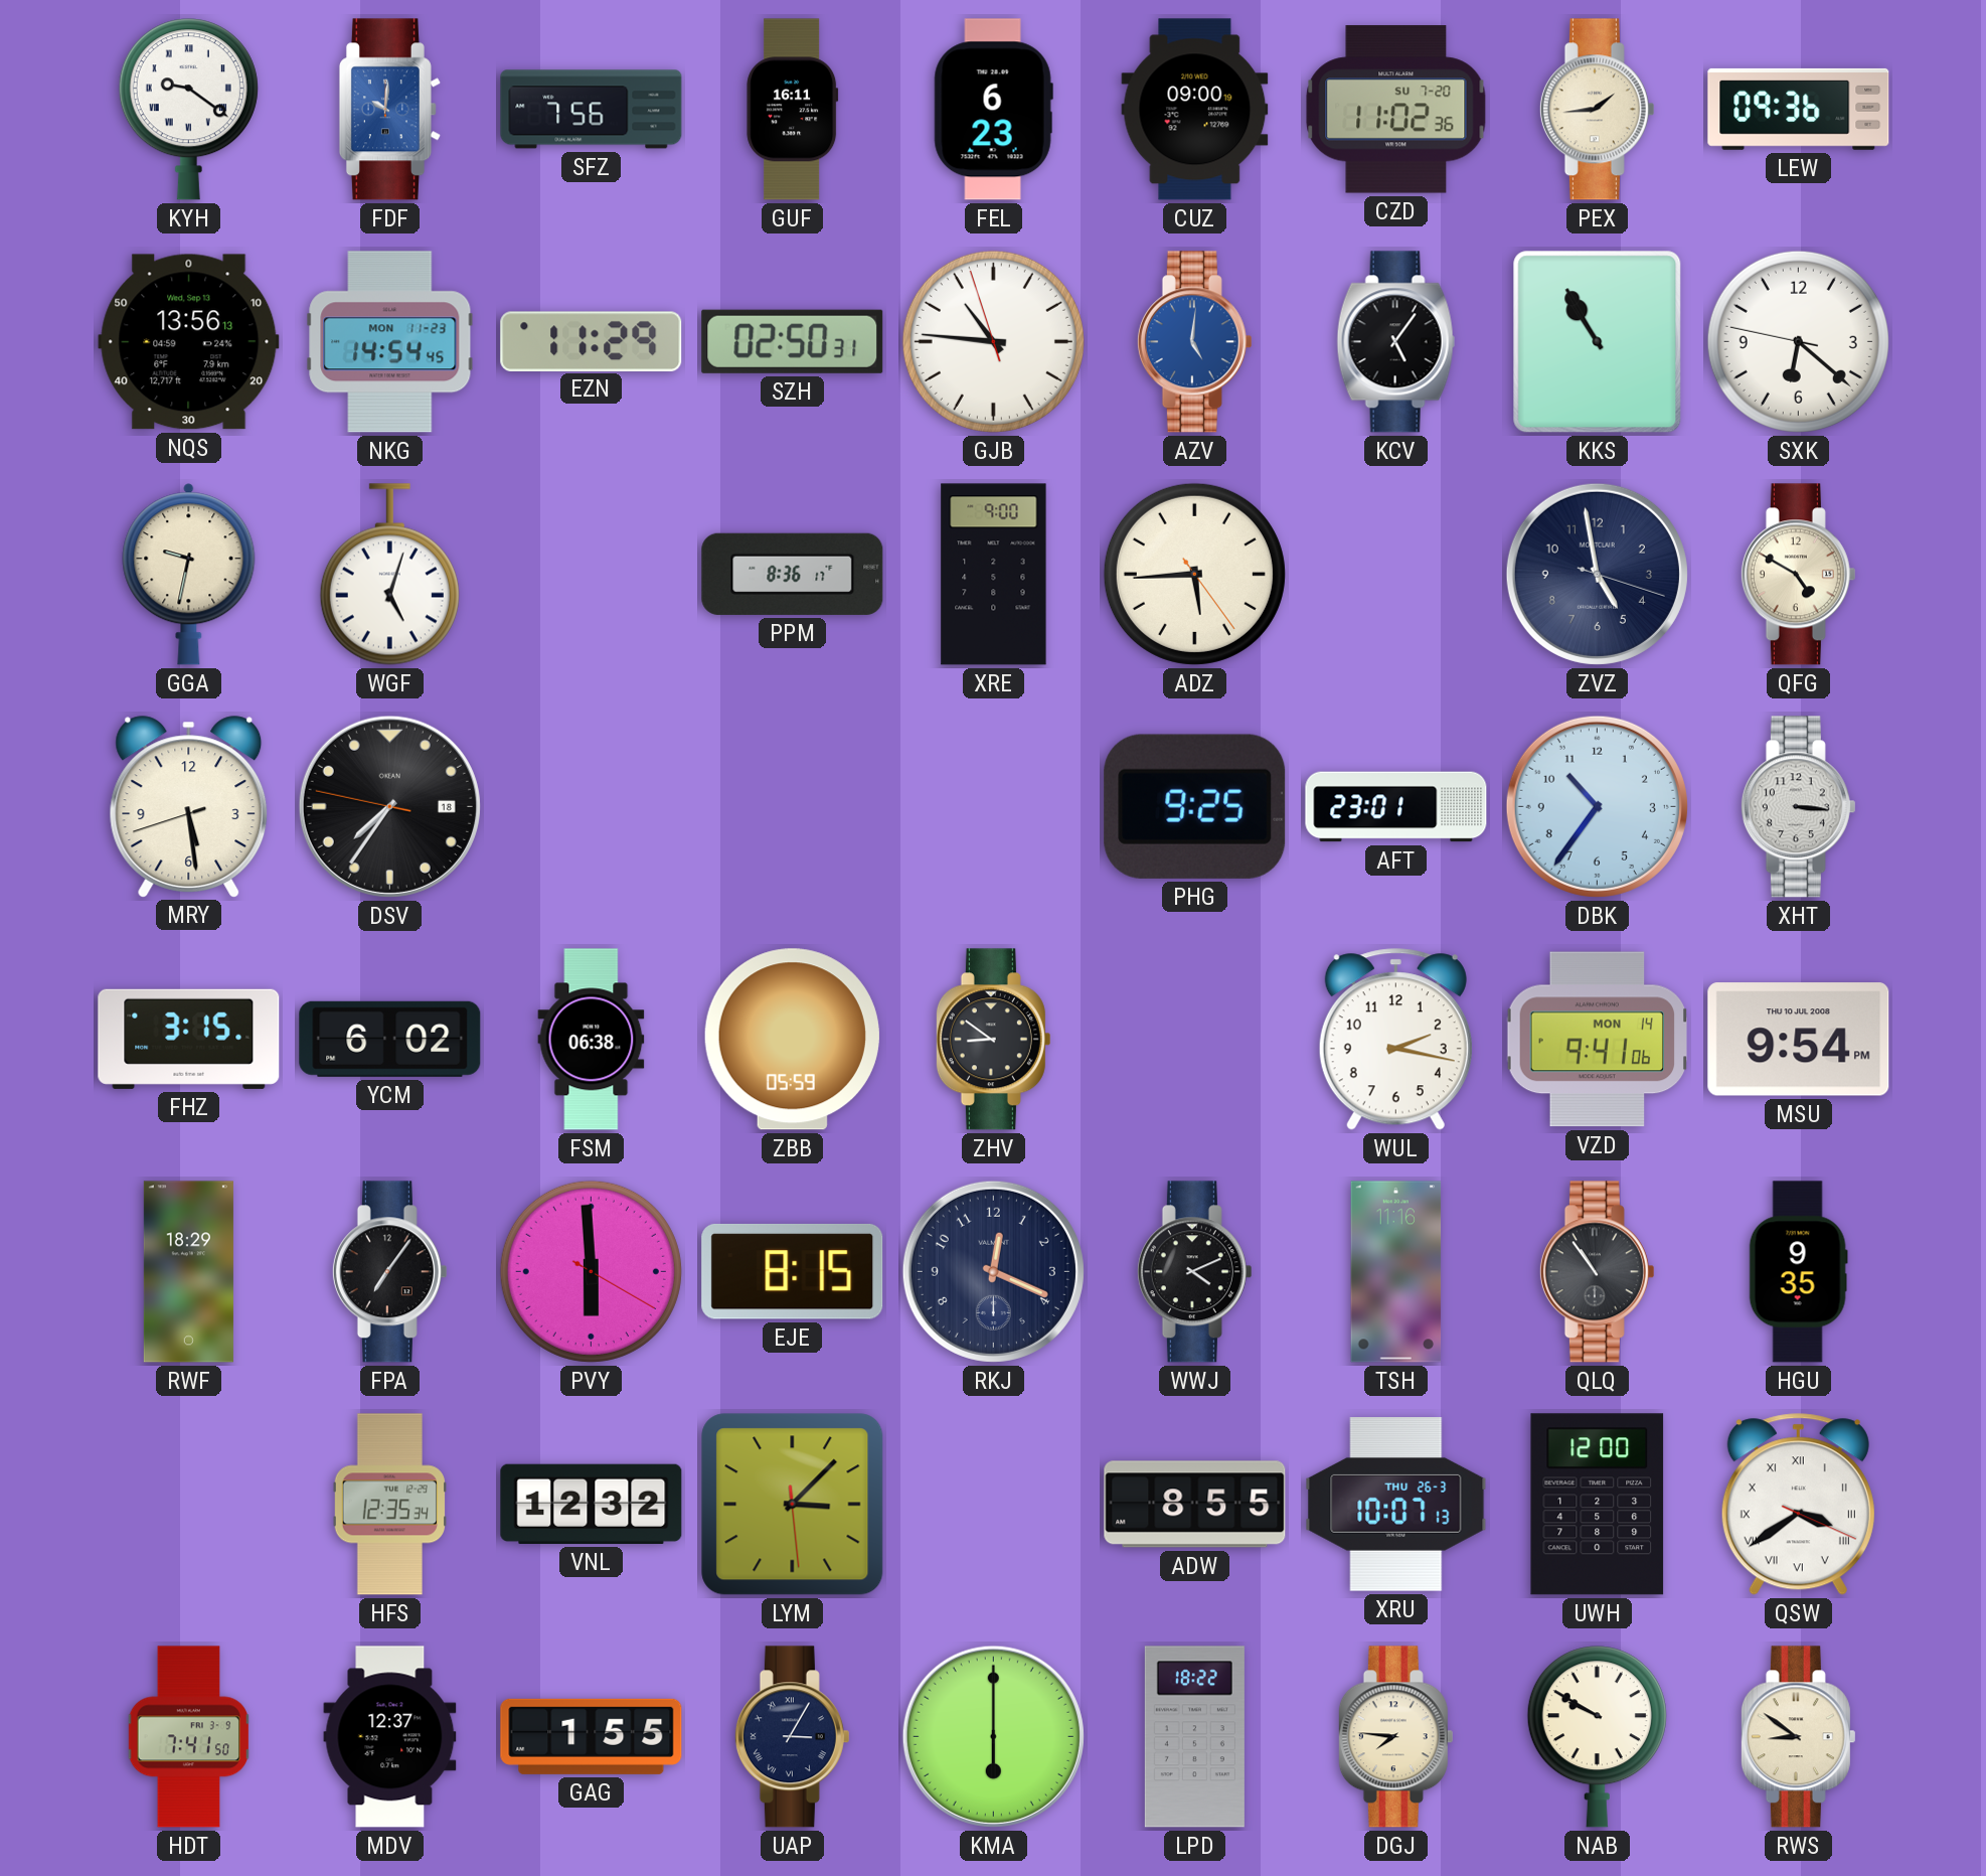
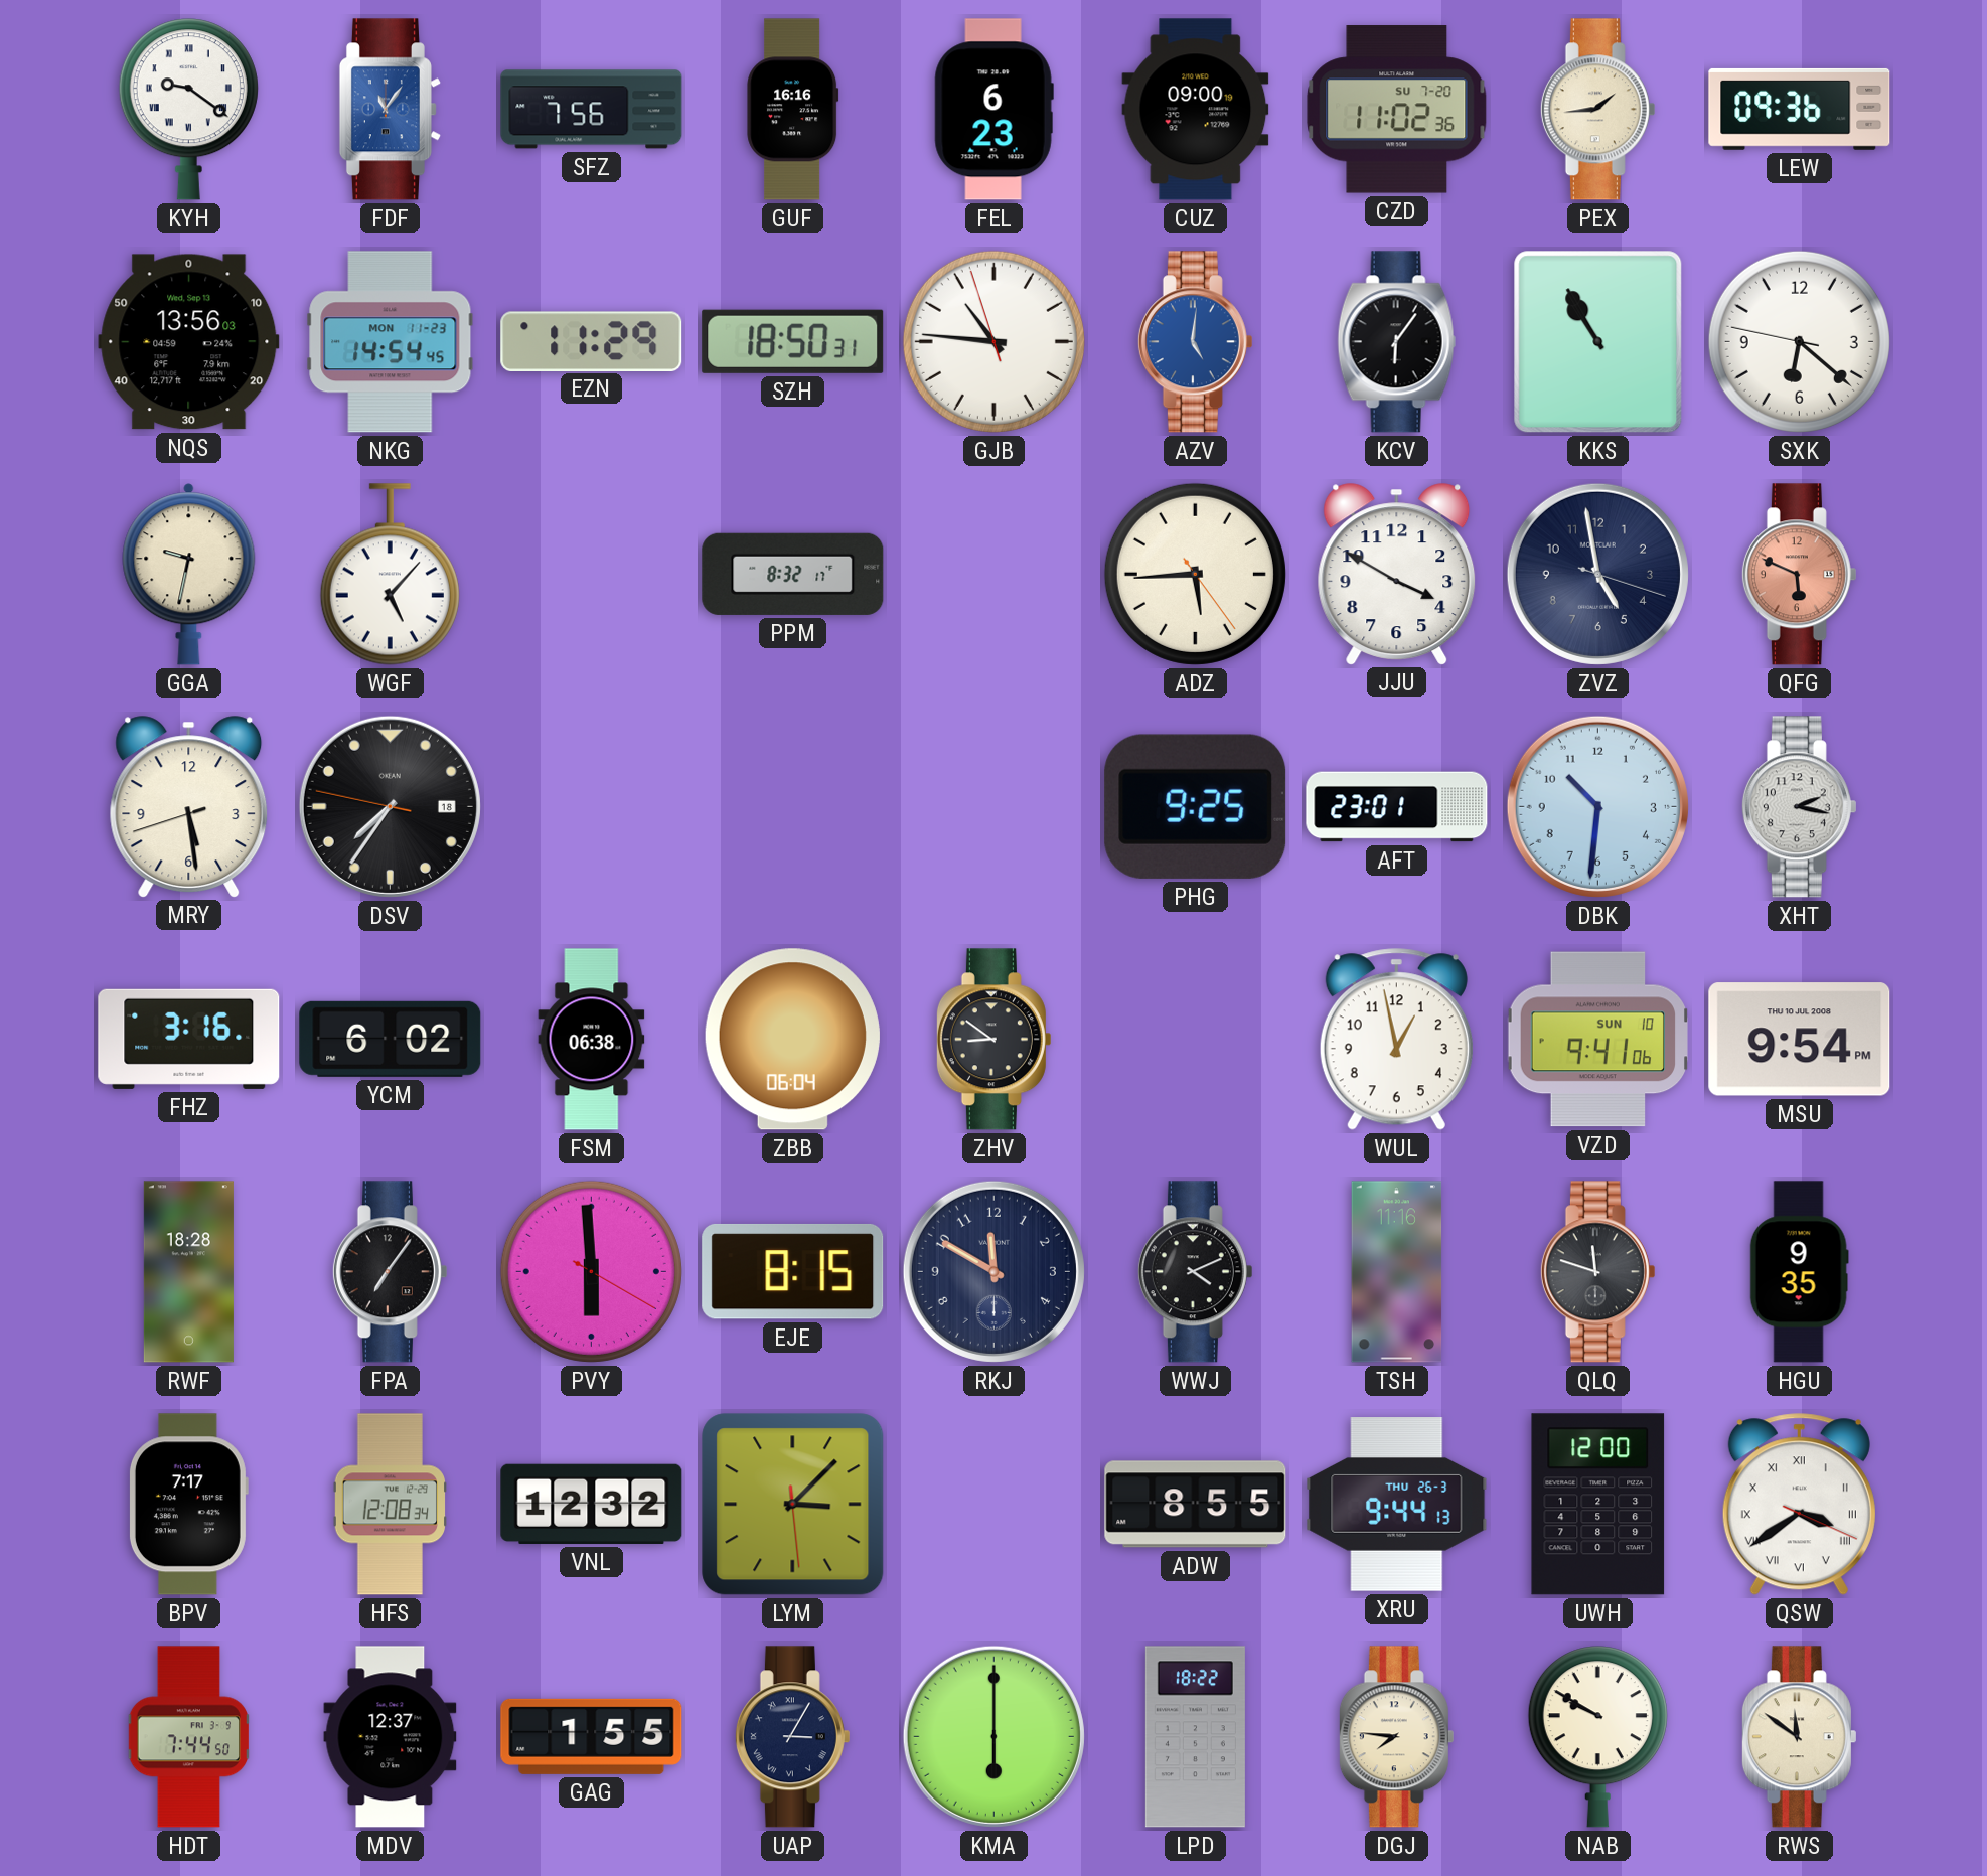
FDF: 10:01 -> 11:06
GUF: 16:11 -> 16:16
NQS: 13:56:13 -> 13:56:03
SZH: 02:50 -> 18:50
KCV: 5:06 -> 6:06
WGF: 5:03 -> 5:07
PPM: 8:36 -> 8:32
XRE: 9:00 -> none
JJU: none -> 3:50
QFG: 4:50 -> 5:49
QFG dial: cream -> salmon
DBK: 10:36 -> 10:31
XHT: 3:16 -> 2:17
FHZ: 3:15 -> 3:16
ZBB: 05:59 -> 06:04
WUL: 2:17 -> 12:58
VZD date: MON 14 -> SUN 10
RWF: 18:29 -> 18:28
RKJ: 12:19 -> 11:50
QLQ: 10:54 -> 11:48
BPV: none -> 7:17
HFS: 12:35 -> 12:08
XRU: 10:07 -> 9:44
HDT: 7:41 -> 7:44
RWS: 8:51 -> 11:51
